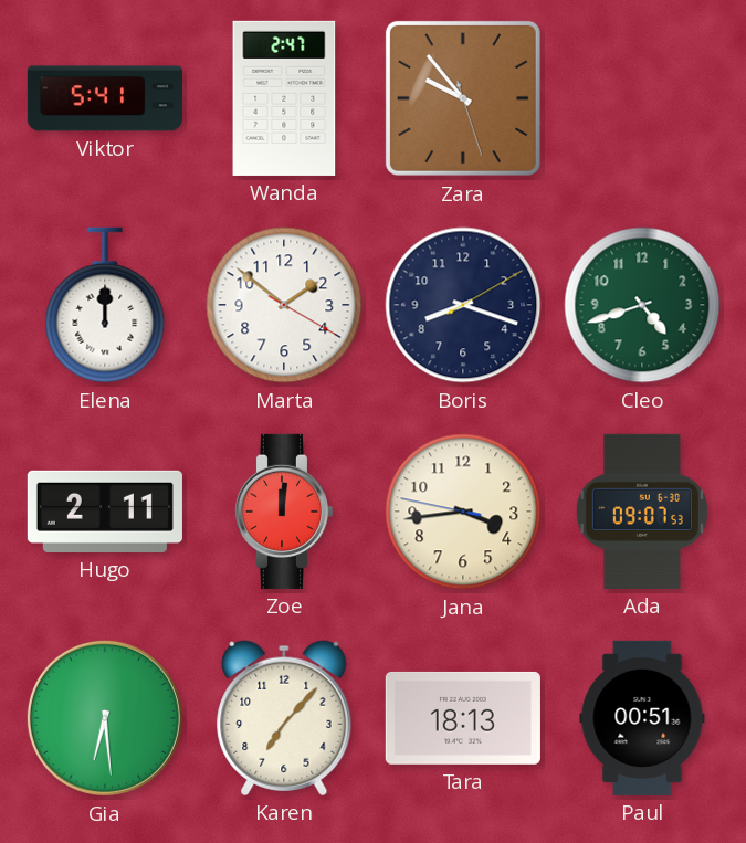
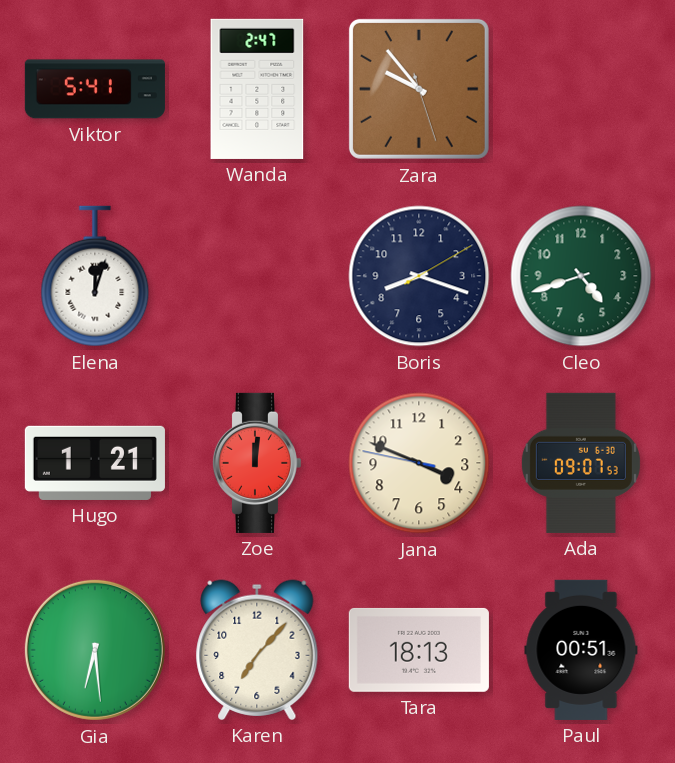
Elena: 12:00 -> 12:03
Marta: 1:51 -> none
Hugo: 2:11 -> 1:21
Jana: 3:43 -> 3:48
